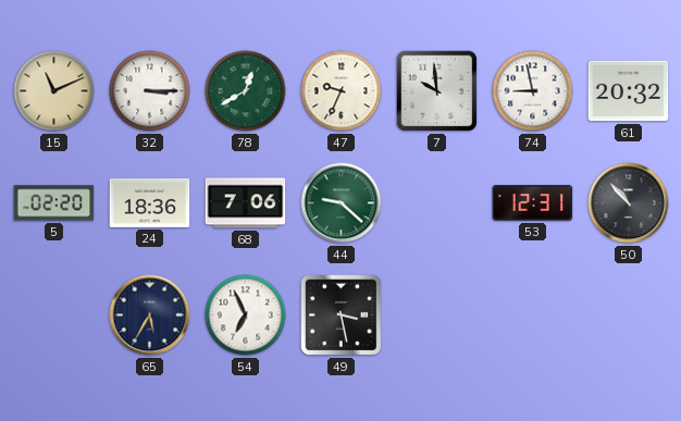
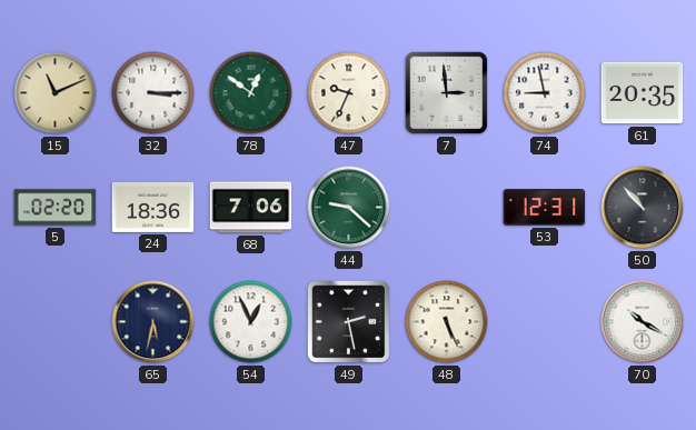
78: 12:40 -> 12:51
7: 9:59 -> 2:59
61: 20:32 -> 20:35
65: 5:35 -> 5:32
54: 6:56 -> 12:56
49: 3:28 -> 2:28
48: none -> 5:26
70: none -> 10:20
